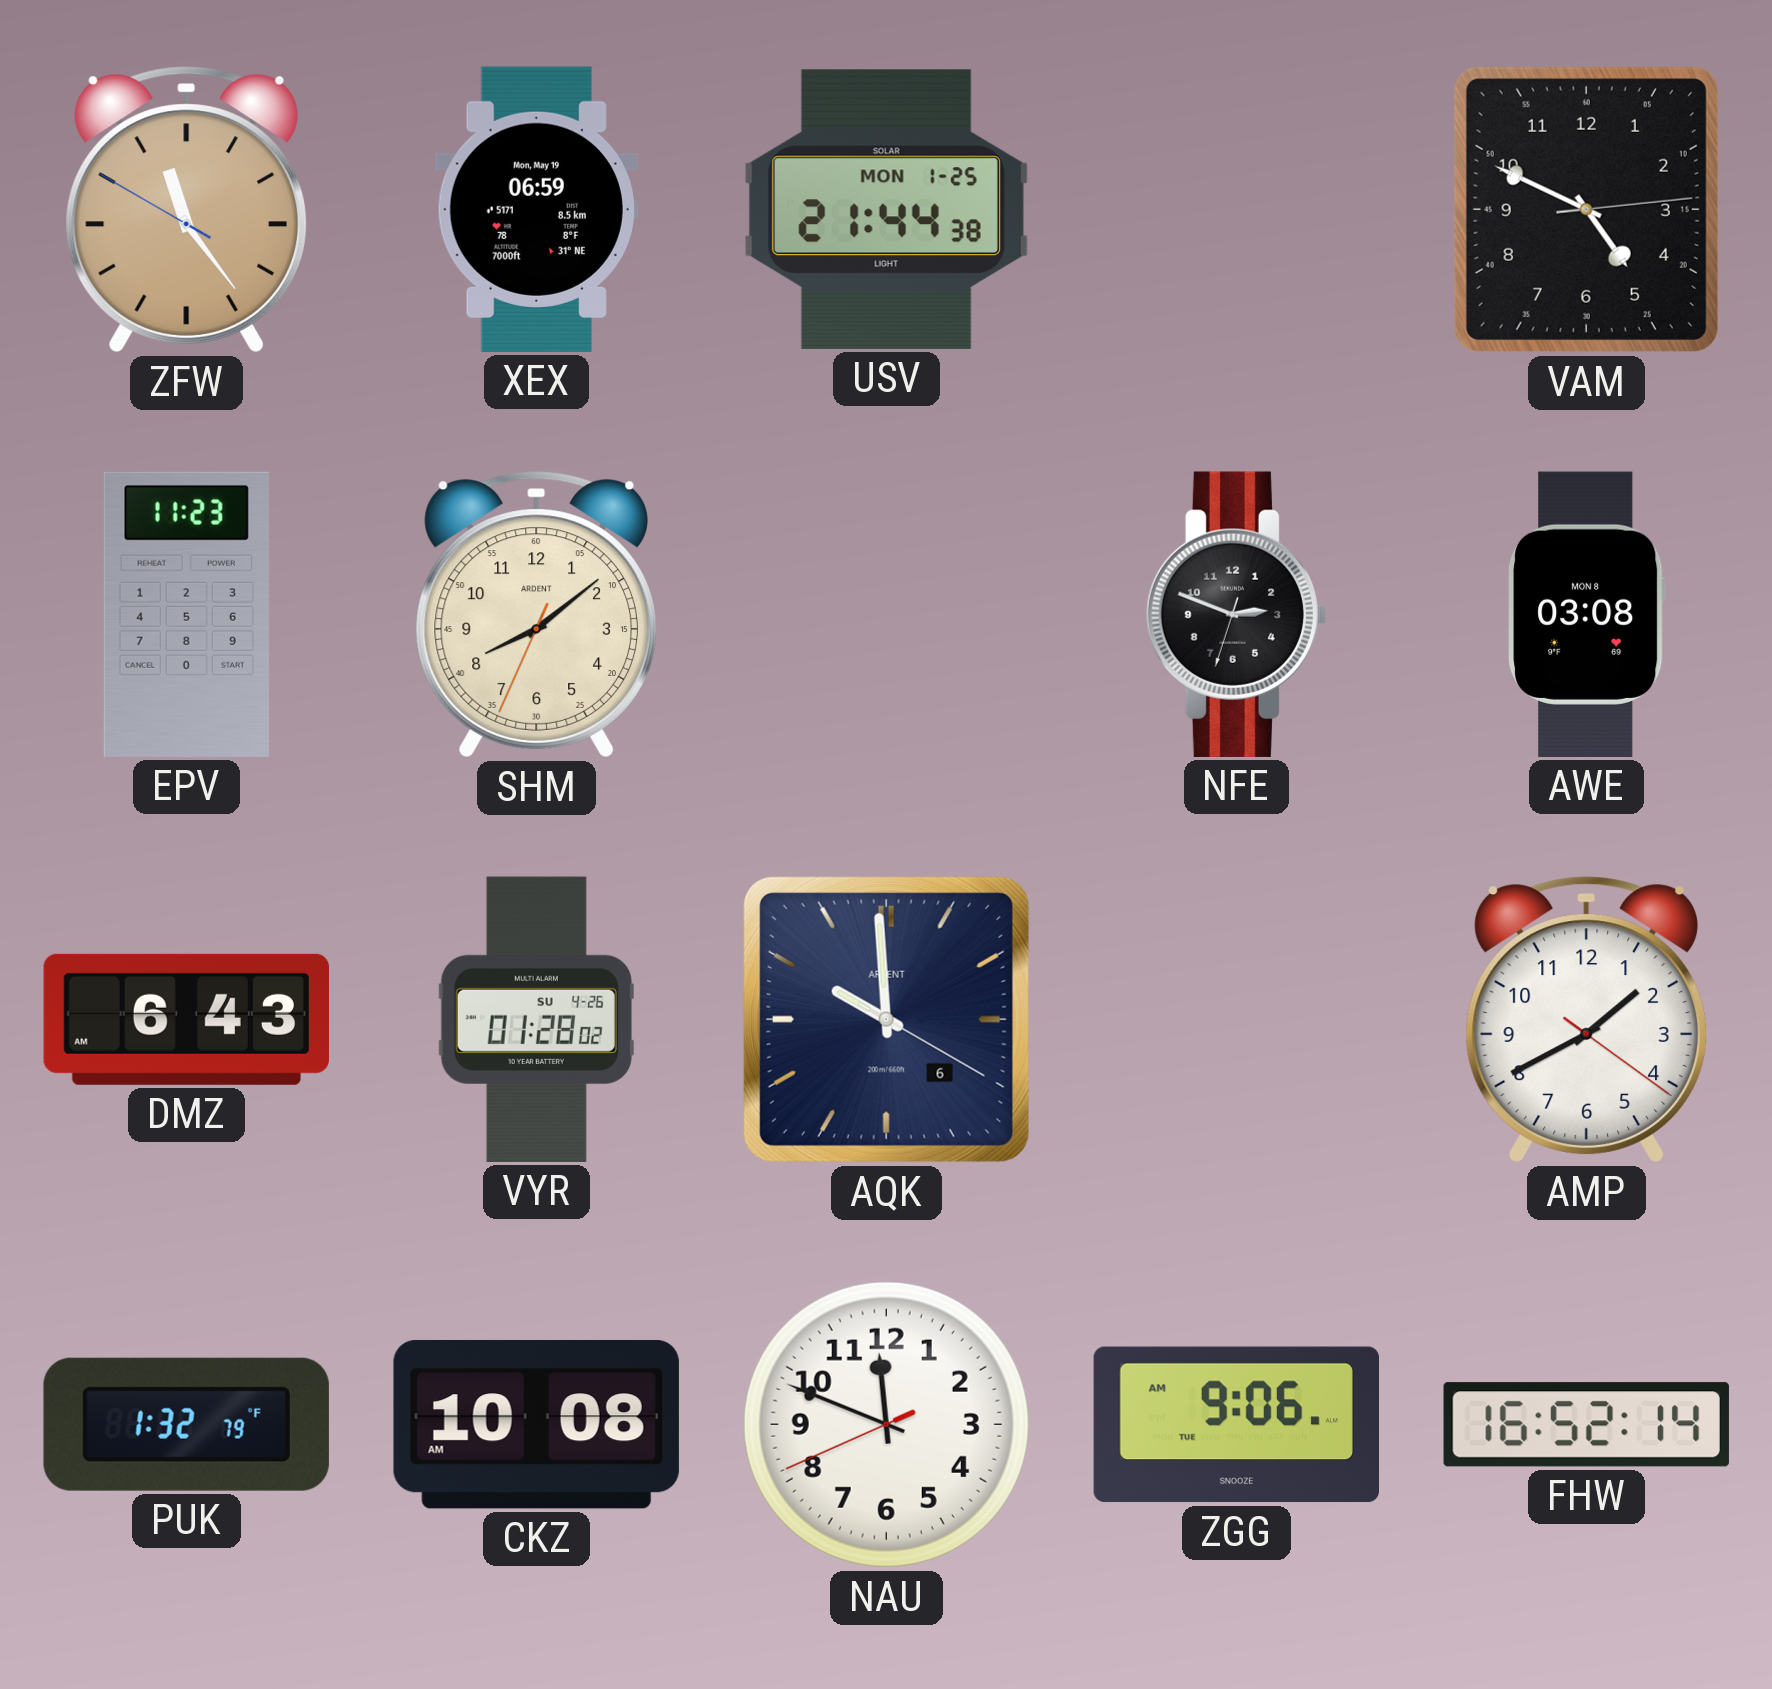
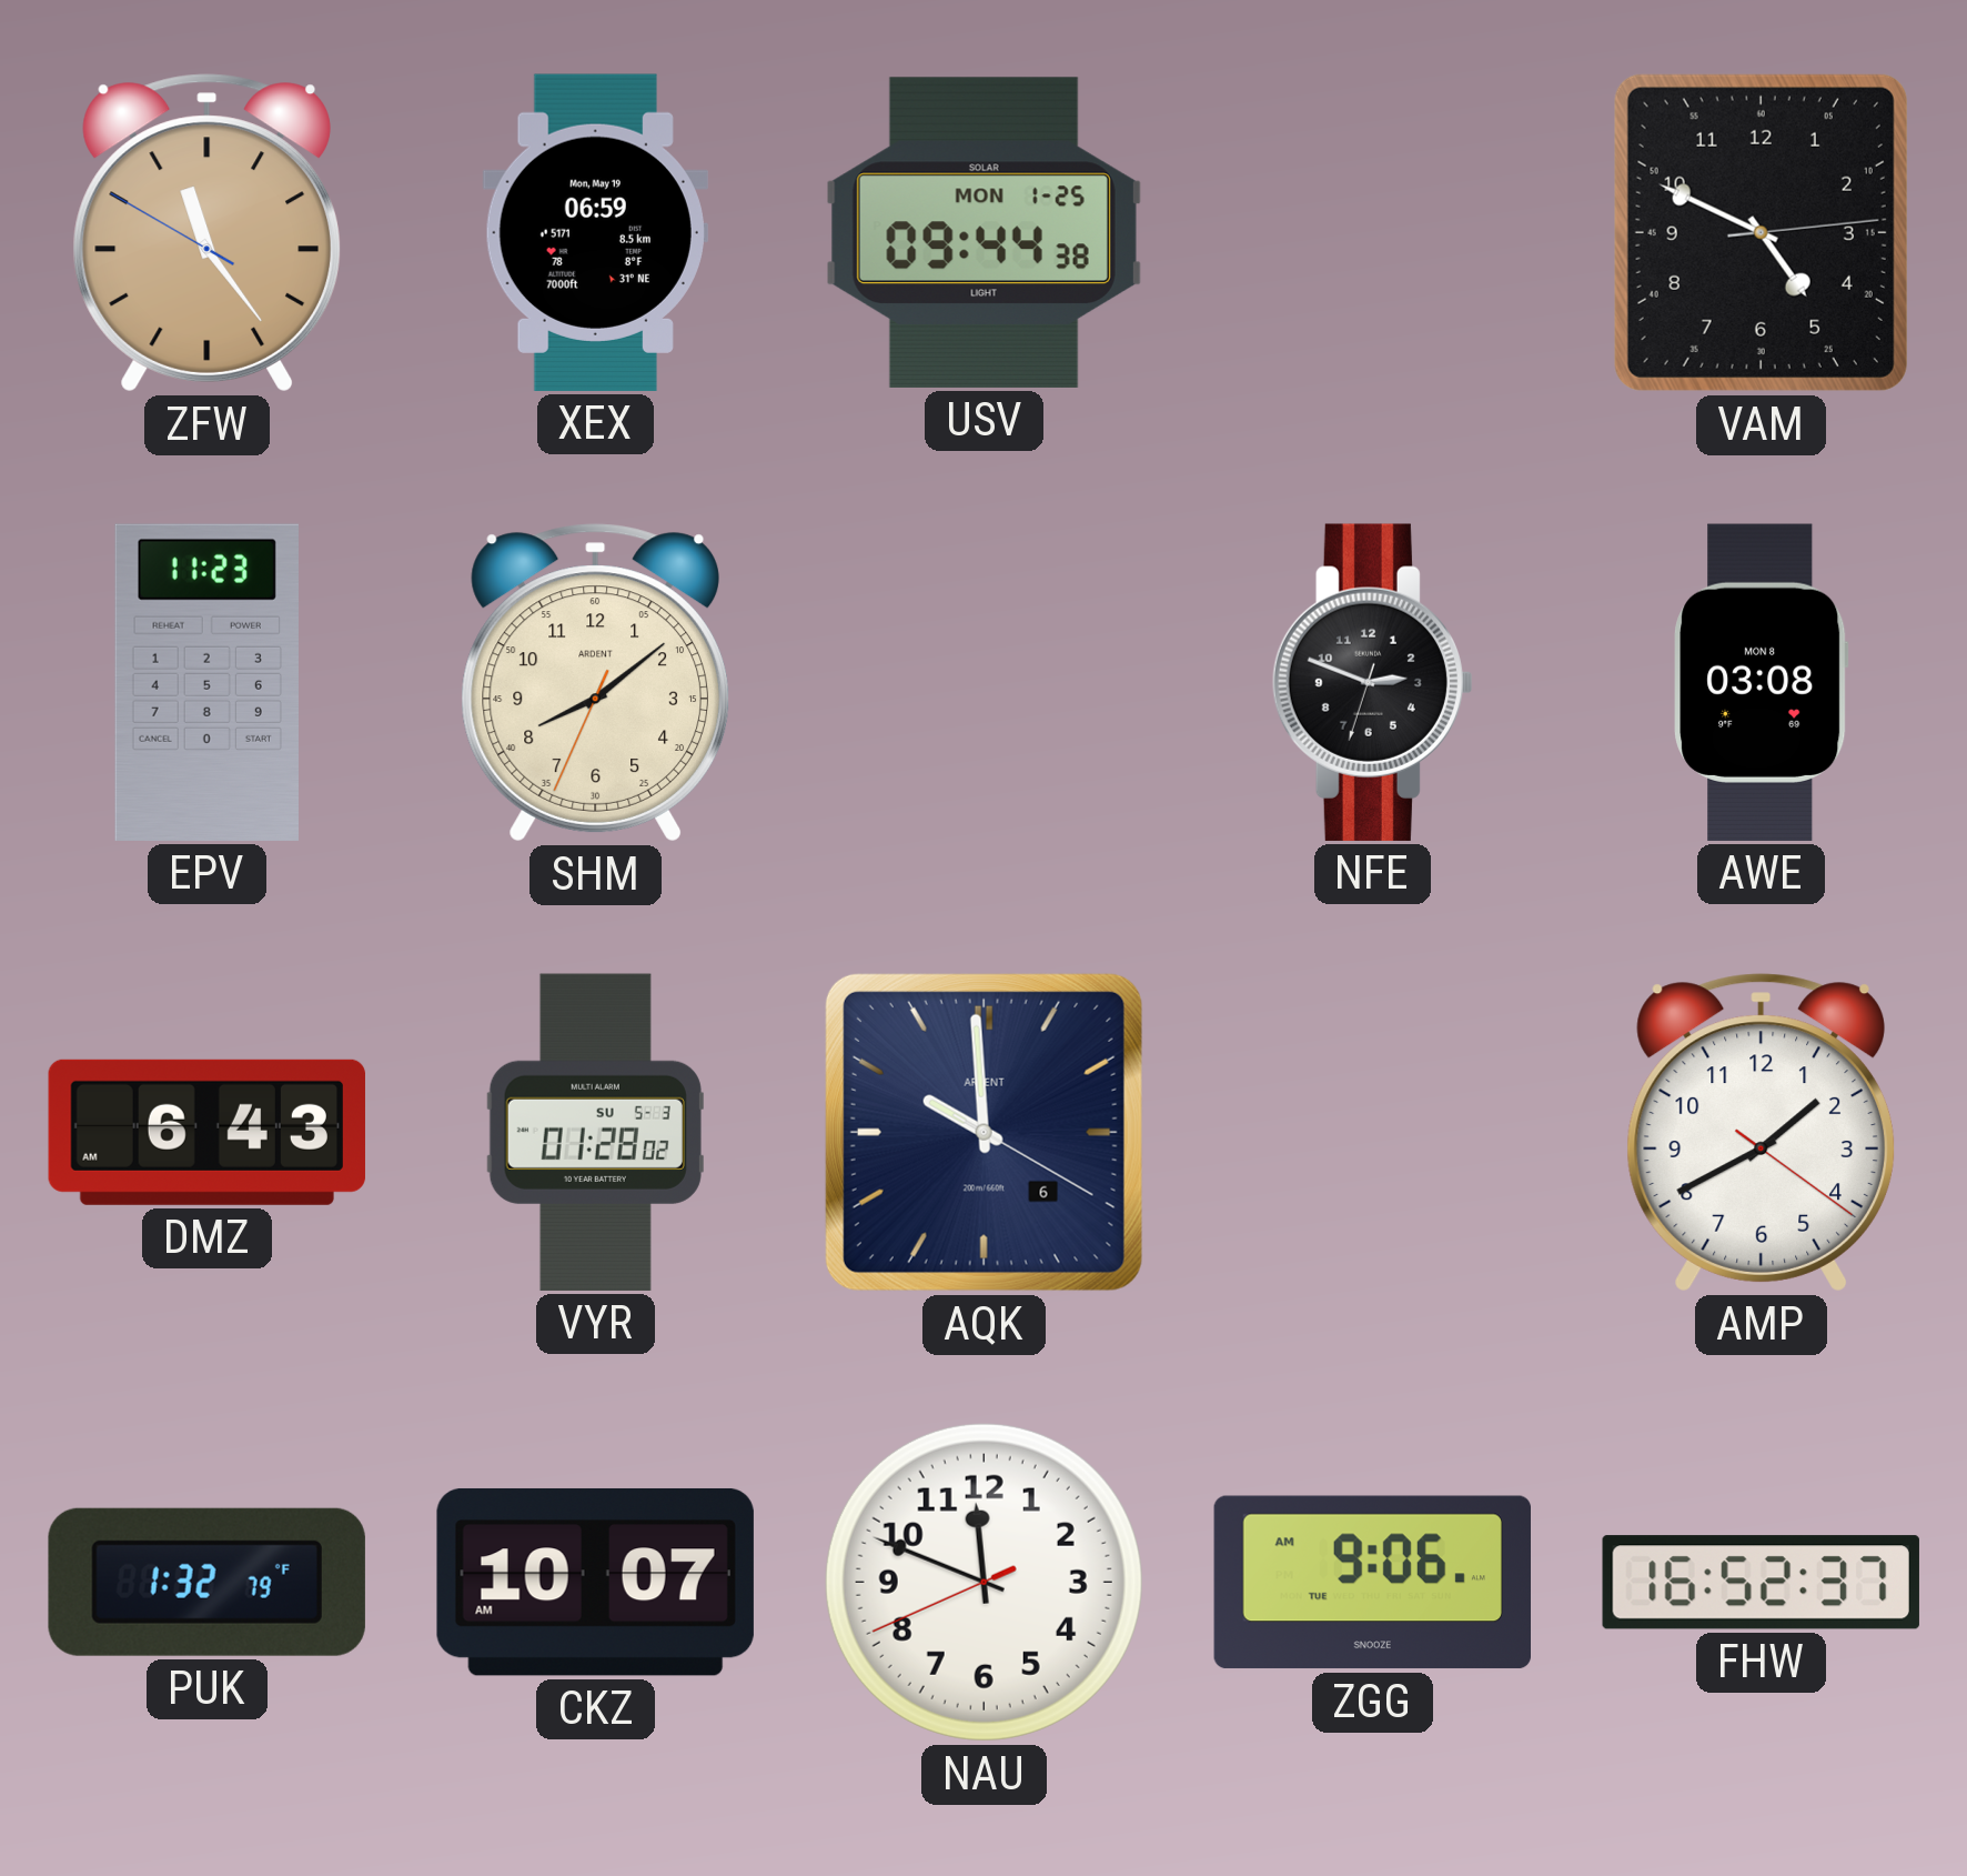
USV: 21:44 -> 09:44
VYR date: SU 4-26 -> SU 5-3
CKZ: 10:08 -> 10:07
FHW: 16:52:14 -> 16:52:37
